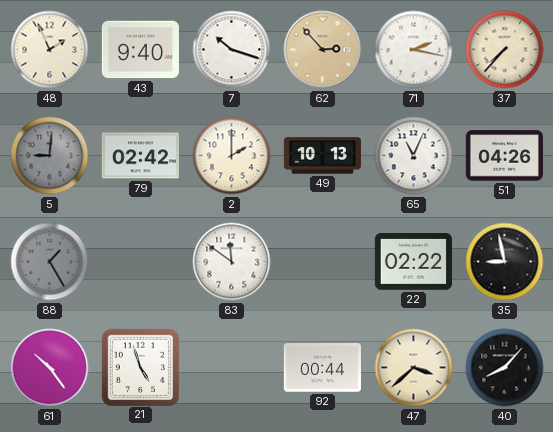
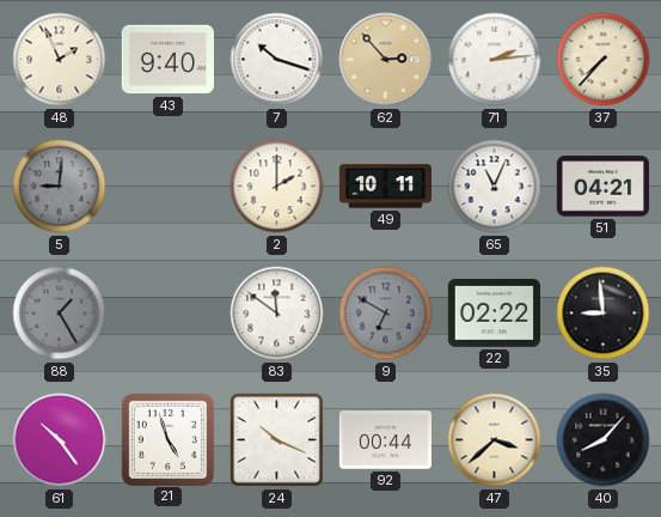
71: 2:17 -> 2:14
79: 02:42 -> none
49: 10:13 -> 10:11
51: 04:26 -> 04:21
9: none -> 6:50
35: 8:58 -> 8:59
24: none -> 10:19
